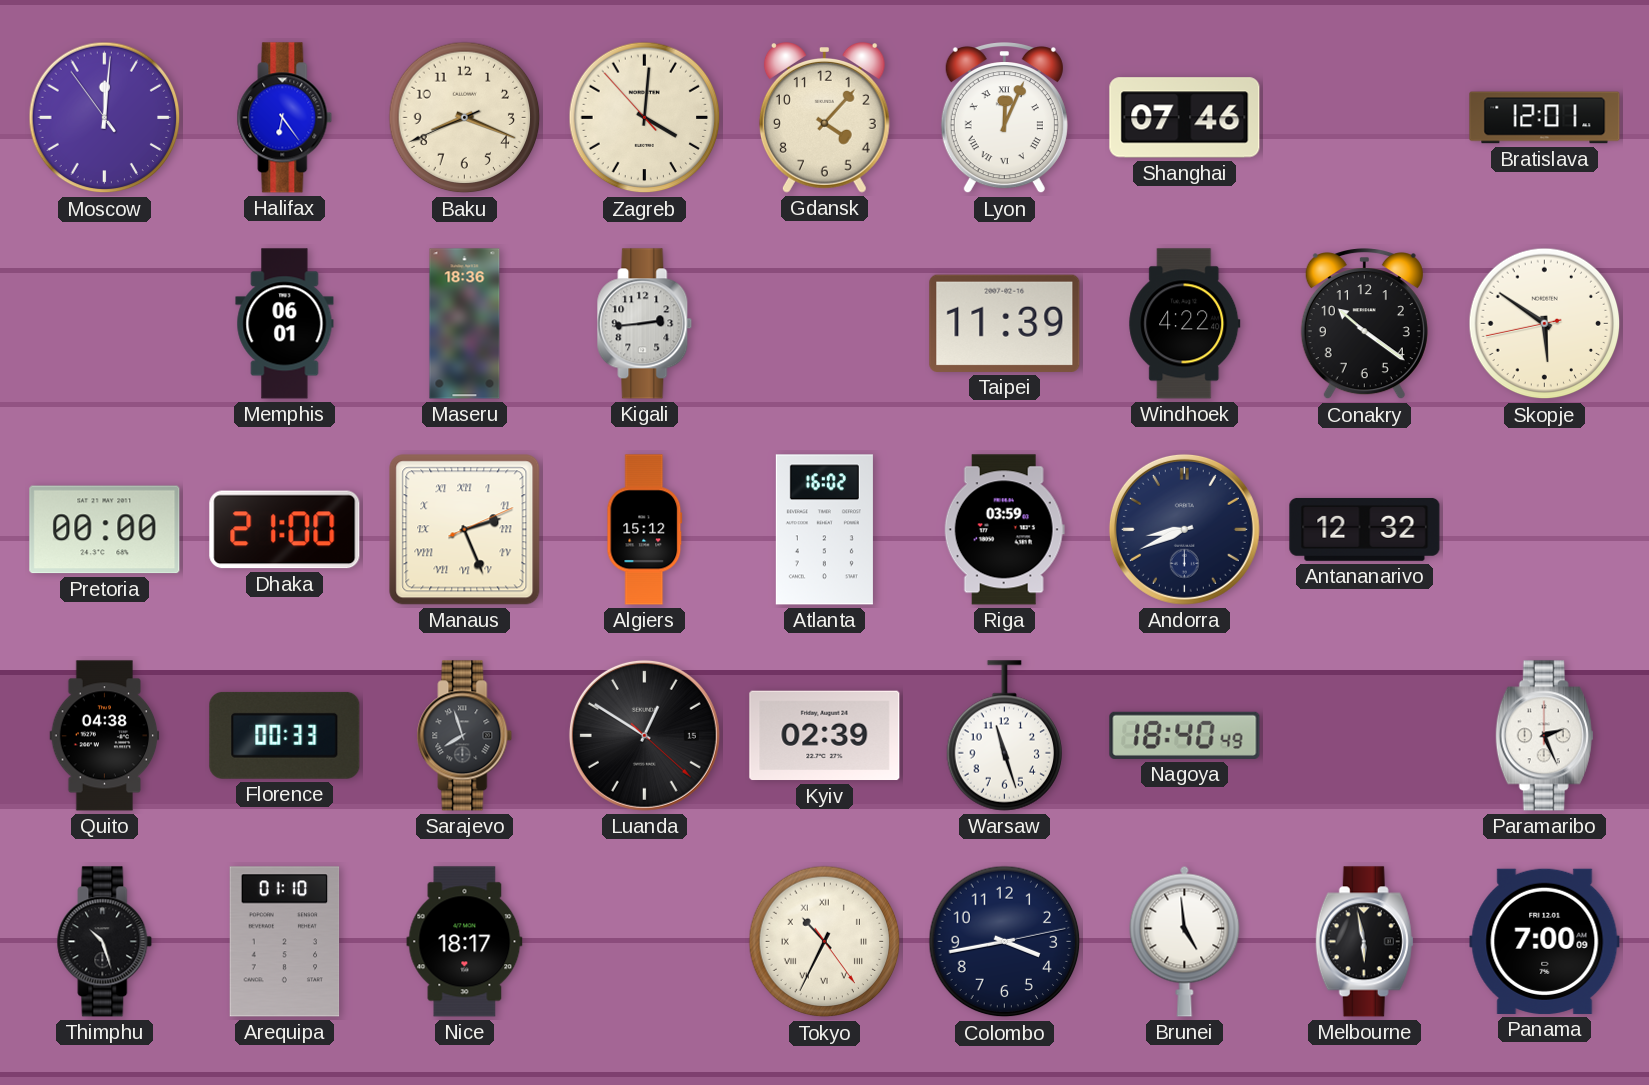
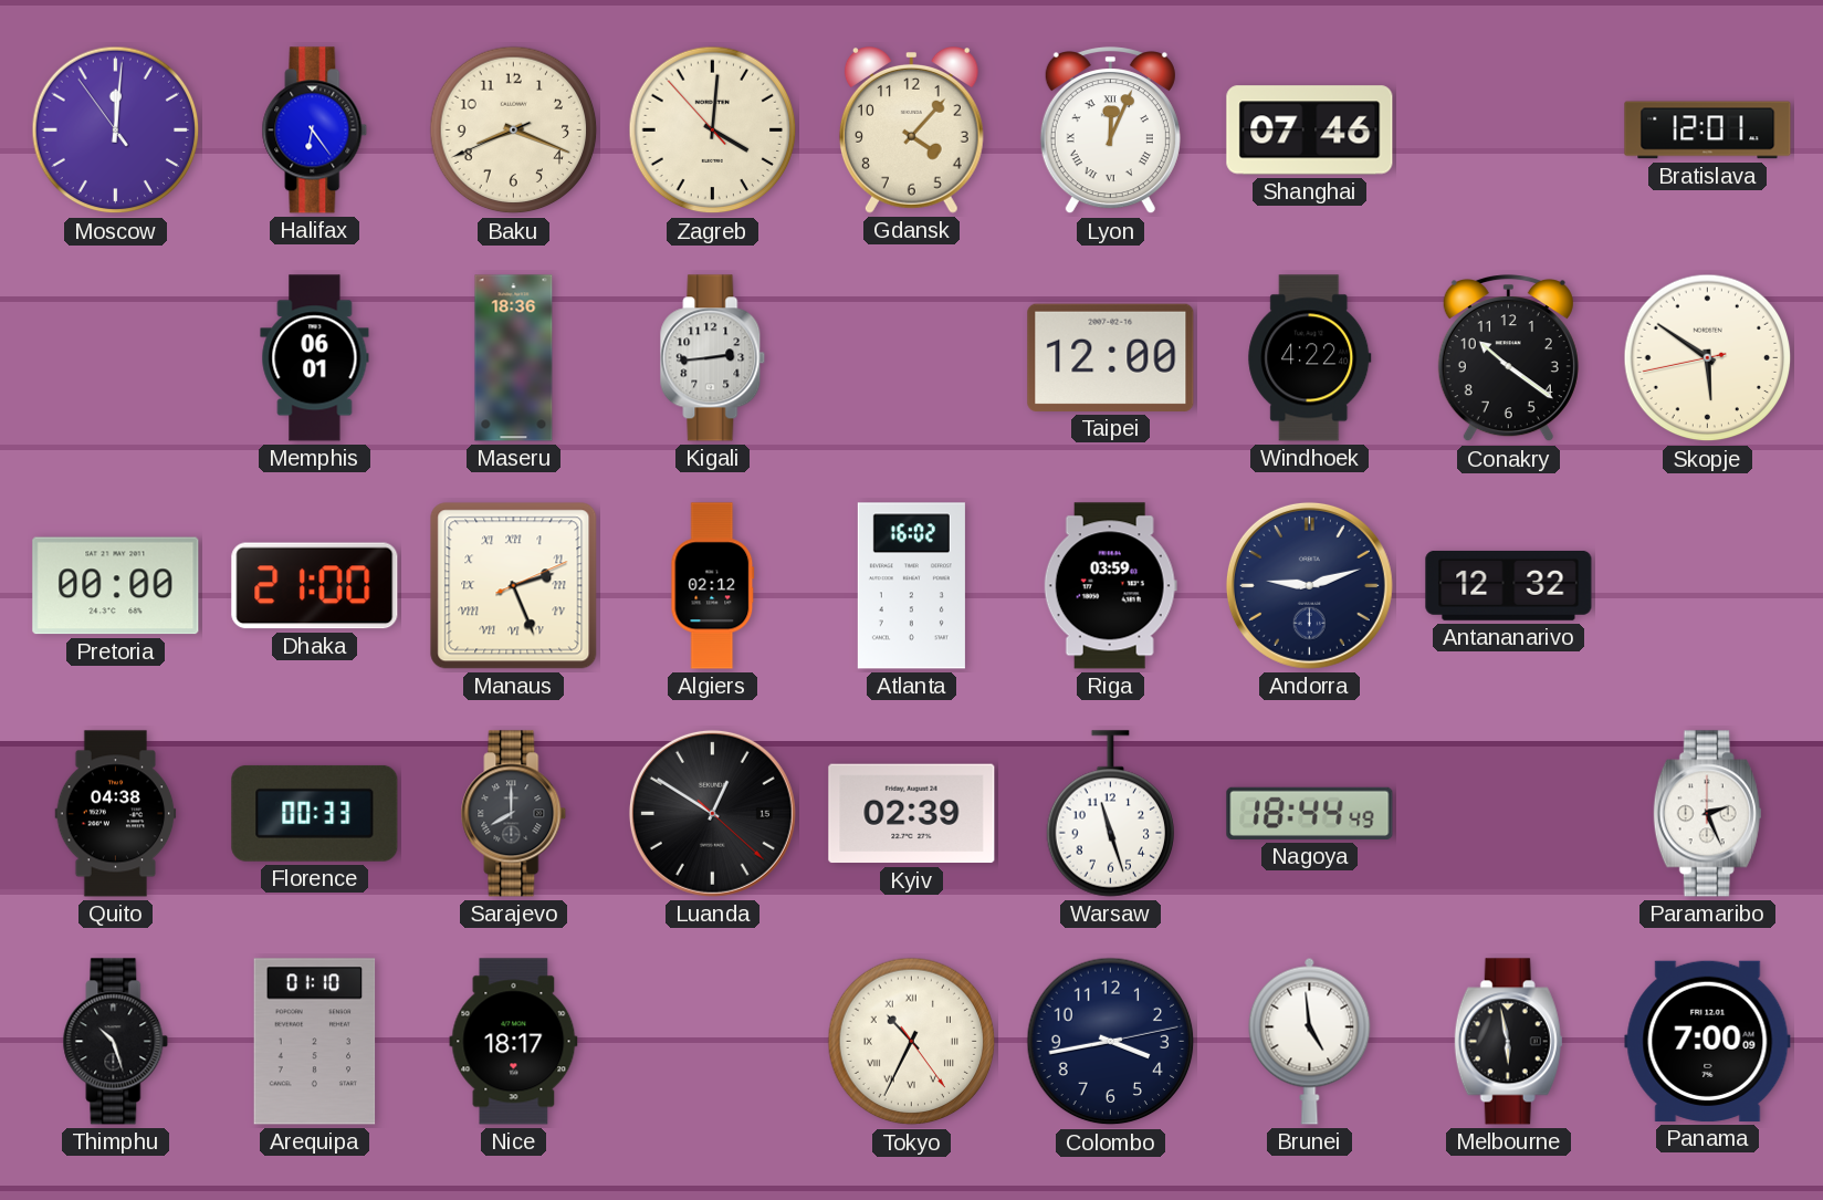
Taipei: 11:39 -> 12:00
Algiers: 15:12 -> 02:12
Andorra: 8:41 -> 9:12
Sarajevo: 7:57 -> 8:00
Nagoya: 18:40 -> 18:44
